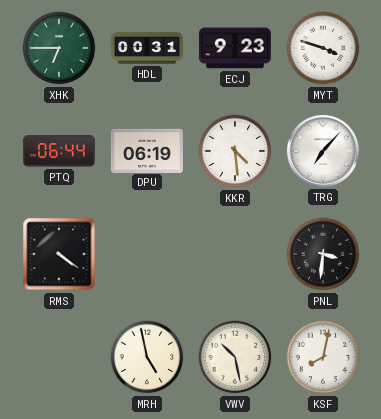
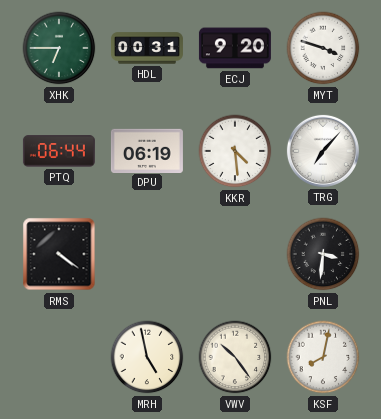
ECJ: 9:23 -> 9:20
VWV: 10:28 -> 10:24
